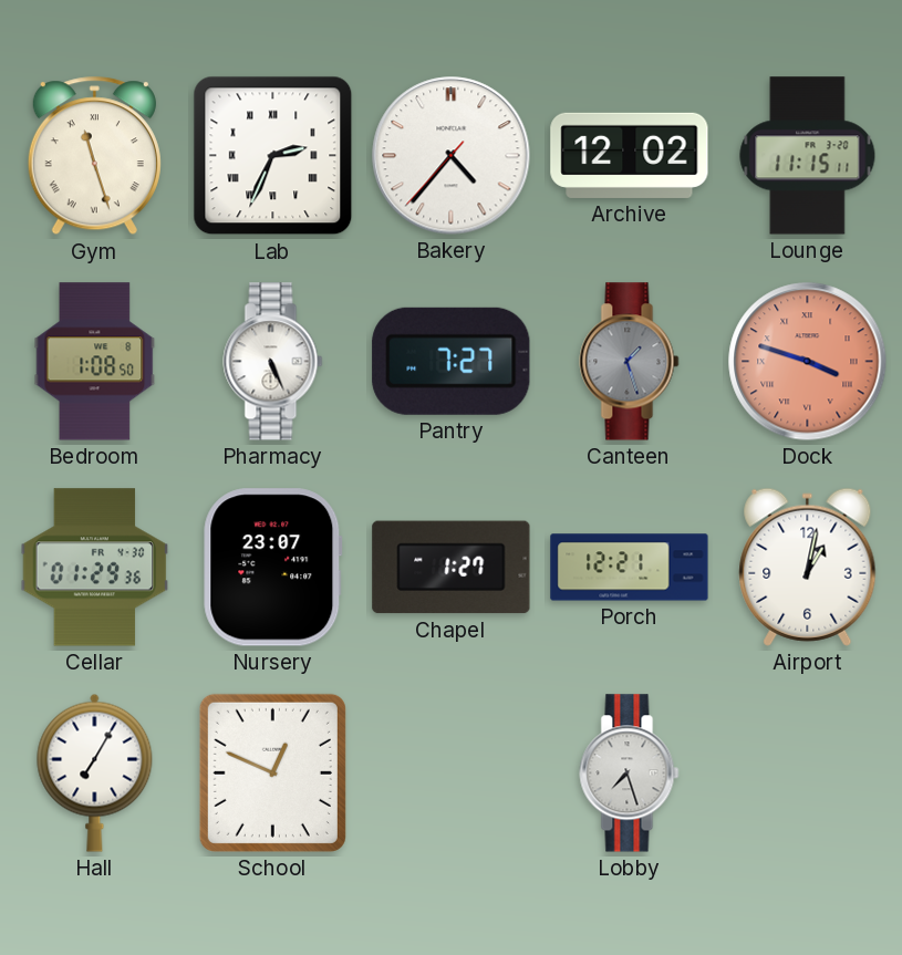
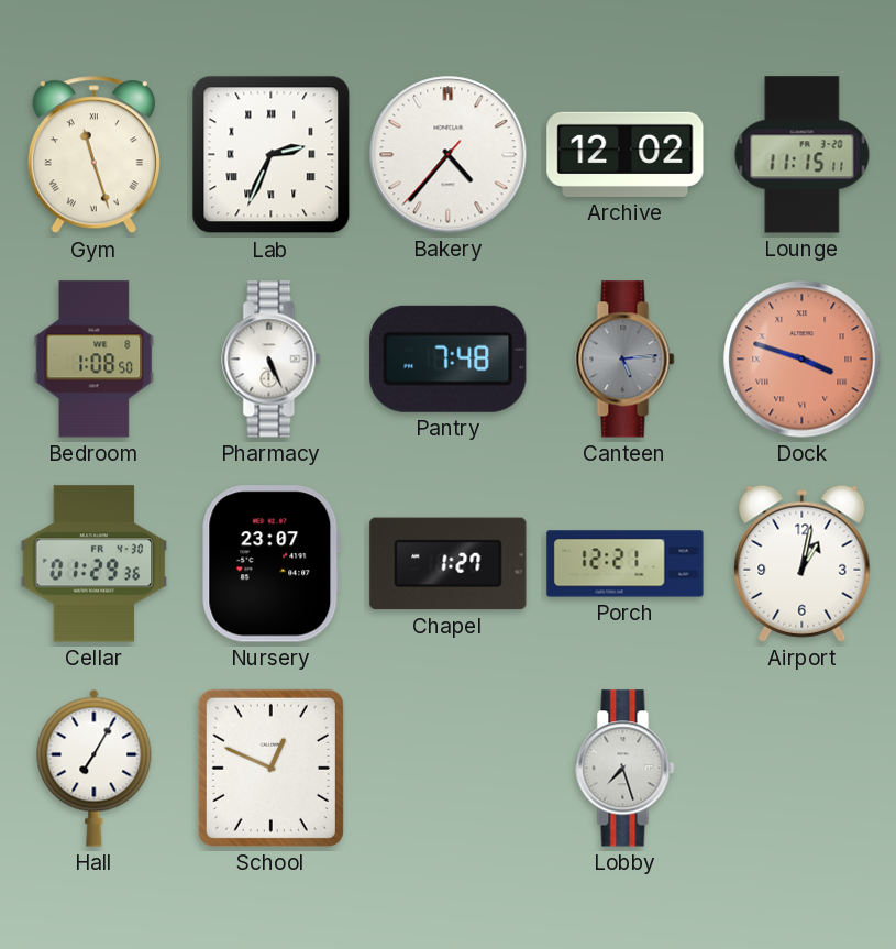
Pantry: 7:27 -> 7:48
Canteen: 1:27 -> 5:14
